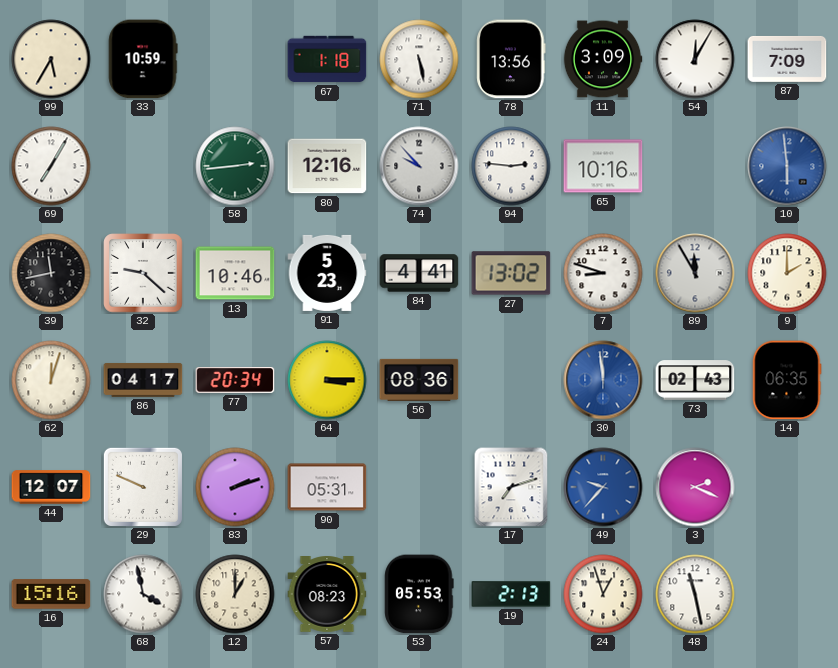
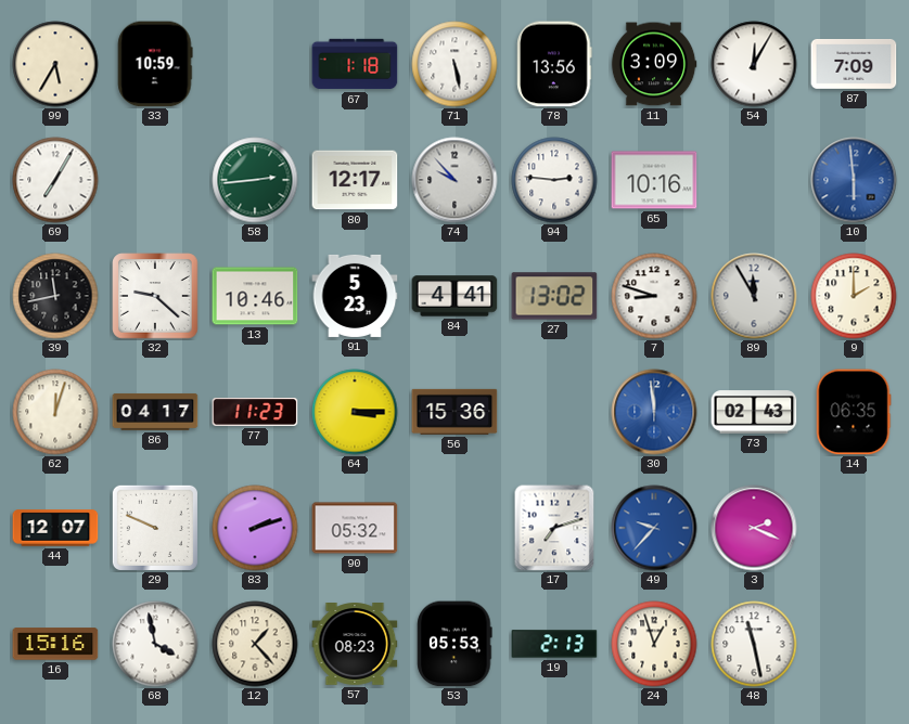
80: 12:16 -> 12:17
77: 20:34 -> 11:23
56: 08:36 -> 15:36
90: 05:31 -> 05:32
12: 1:00 -> 1:23
